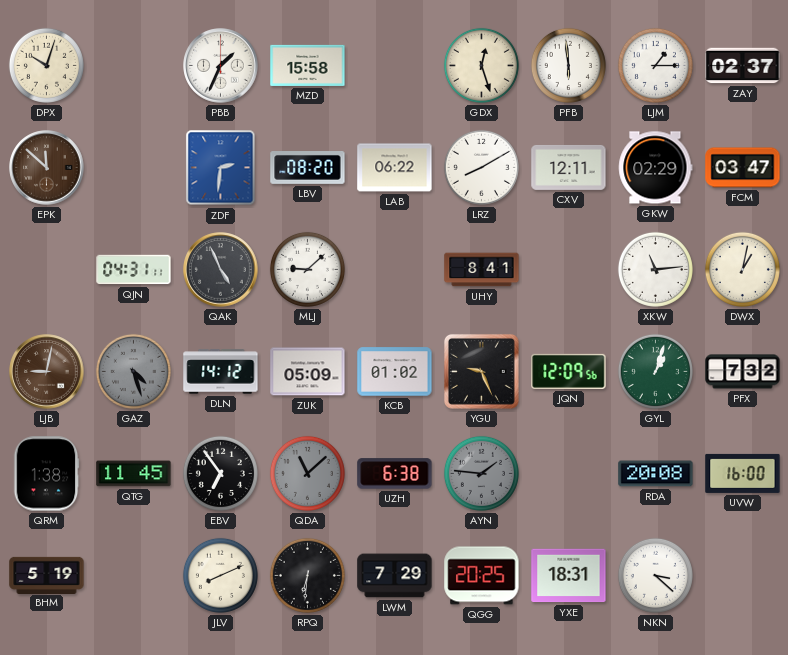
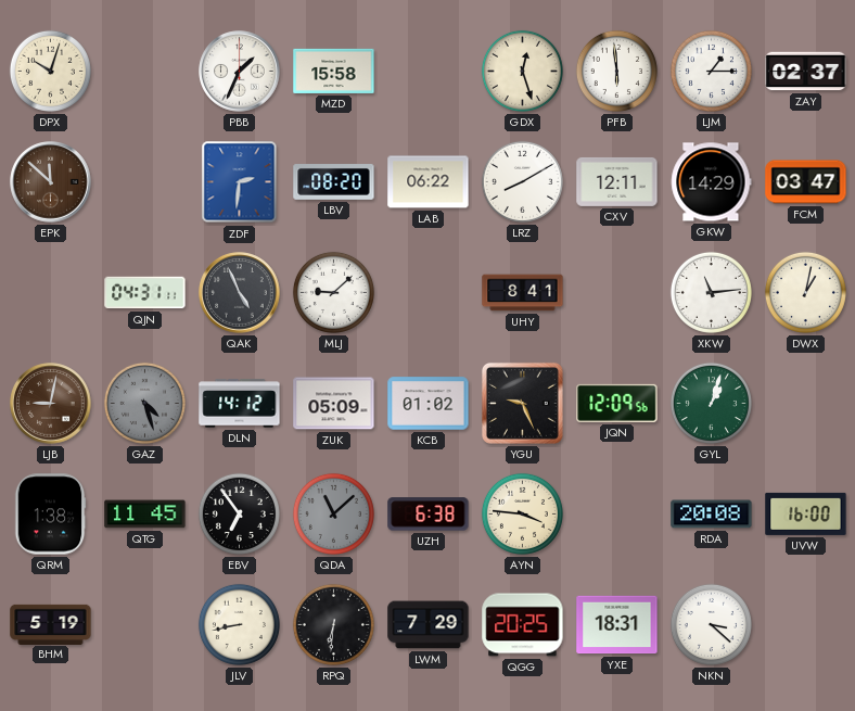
GKW: 02:29 -> 14:29
PFX: 7:32 -> none
AYN: 1:46 -> 3:46
AYN dial: grey -> cream
JLV: 8:11 -> 8:43
